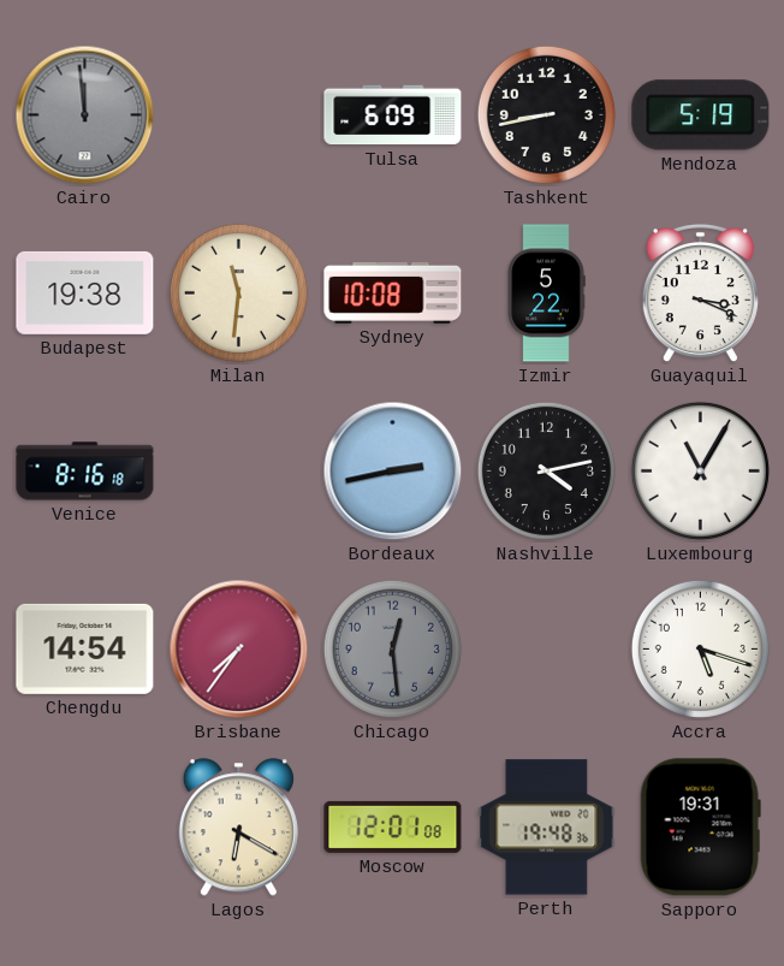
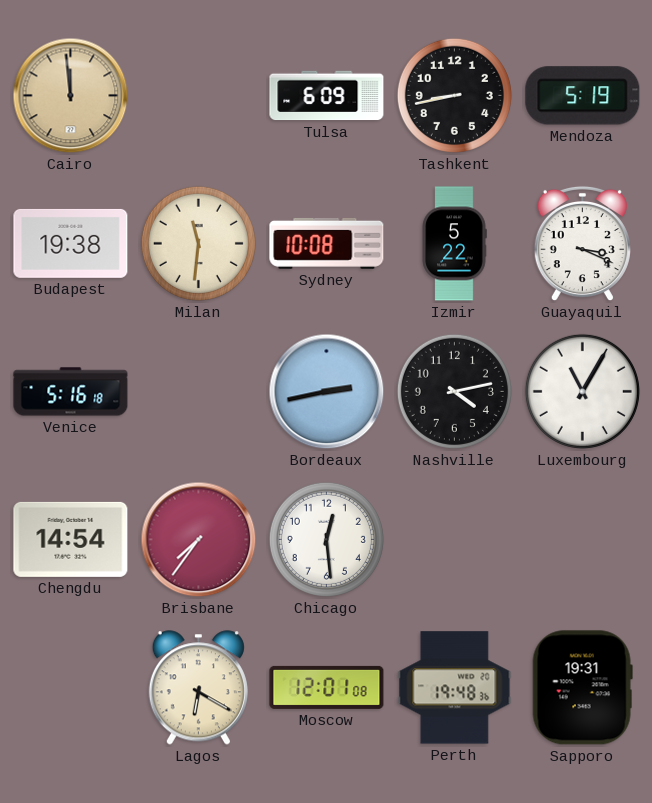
Cairo dial: grey -> champagne
Venice: 8:16 -> 5:16
Chicago dial: grey -> white
Accra: 5:18 -> none
